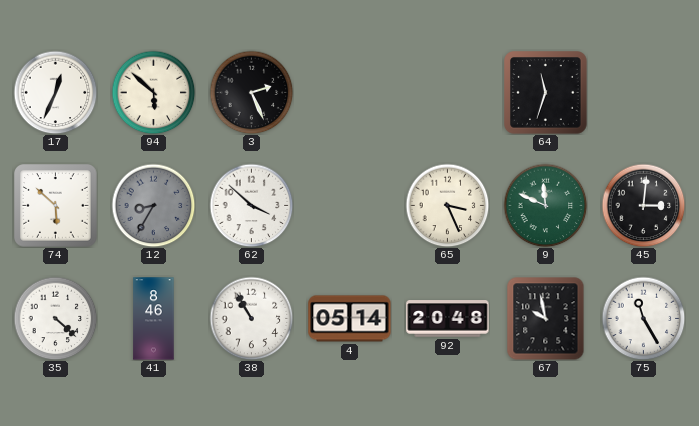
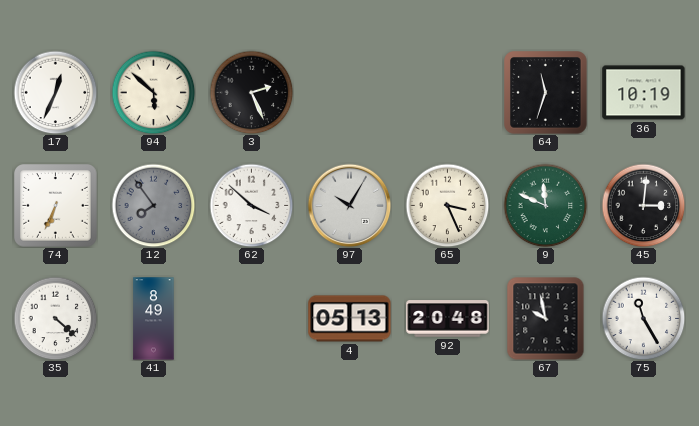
36: none -> 10:19
74: 5:52 -> 6:34
12: 8:35 -> 7:54
97: none -> 10:05
41: 8:46 -> 8:49
38: 10:55 -> none
4: 05:14 -> 05:13
